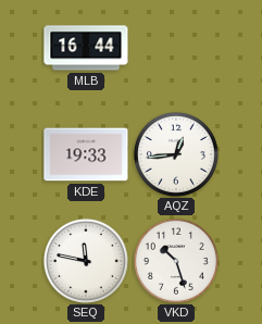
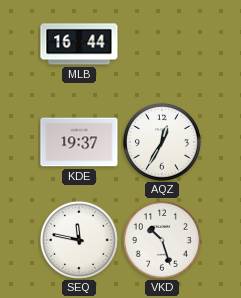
KDE: 19:33 -> 19:37
AQZ: 12:44 -> 12:35
